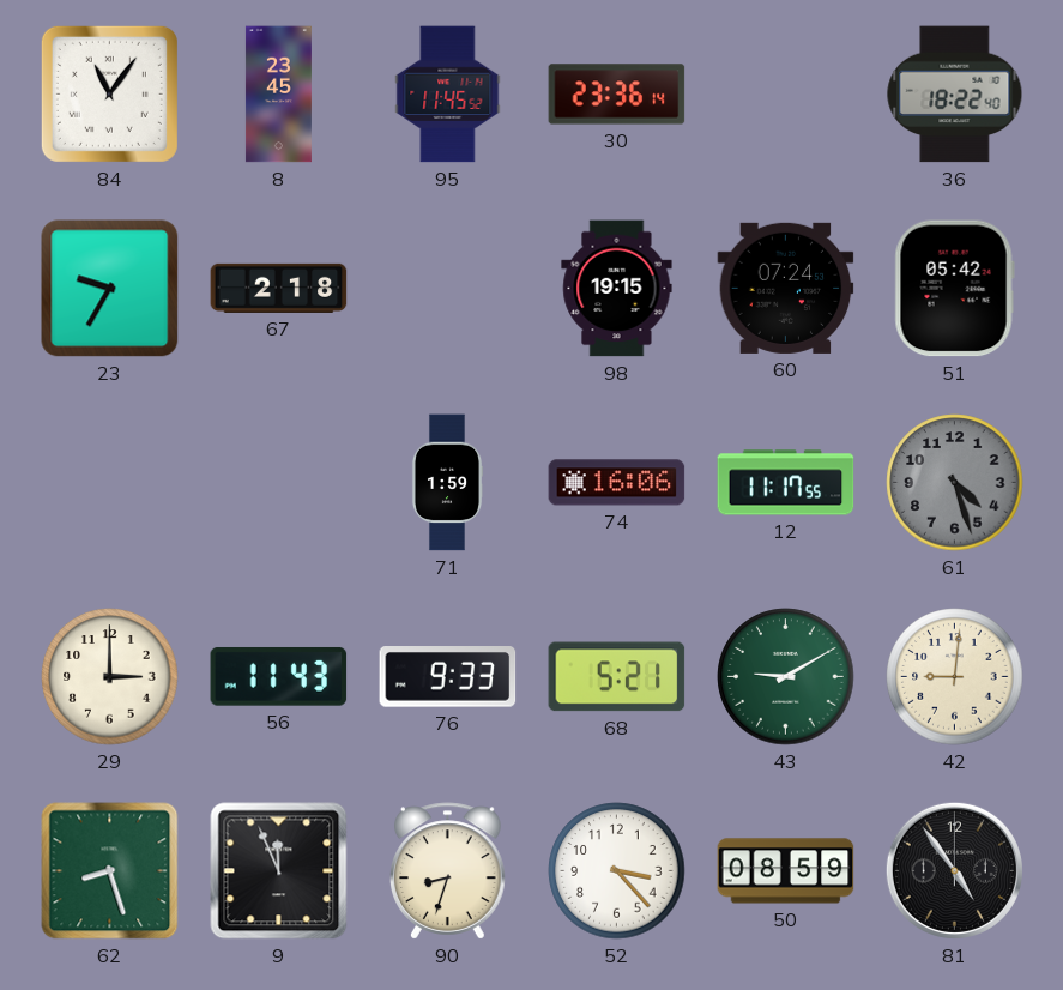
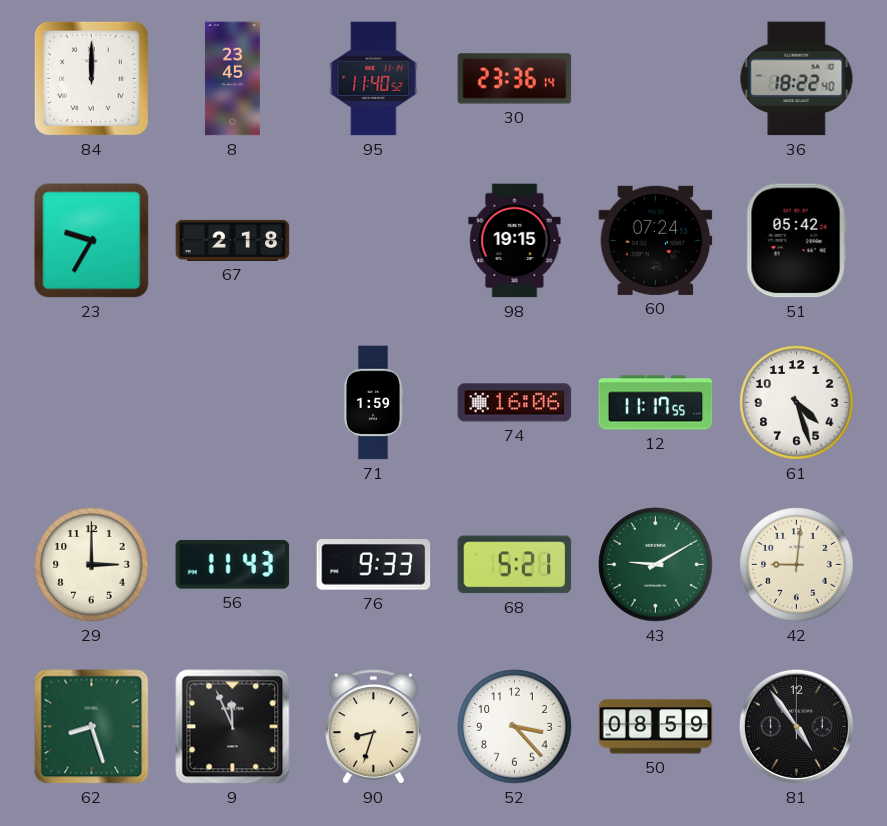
84: 11:06 -> 12:00
95: 11:45 -> 11:40
61 dial: grey -> white
